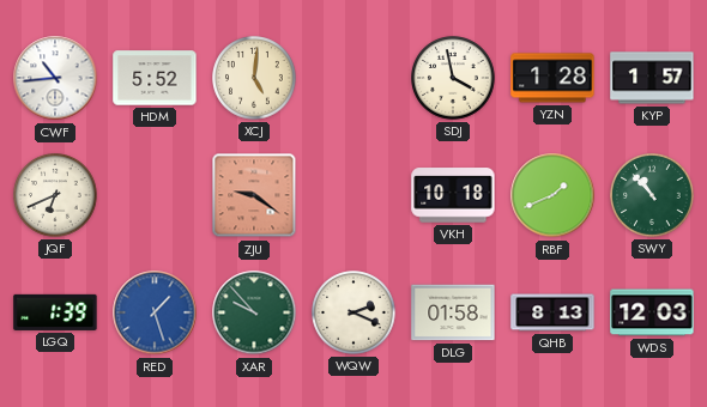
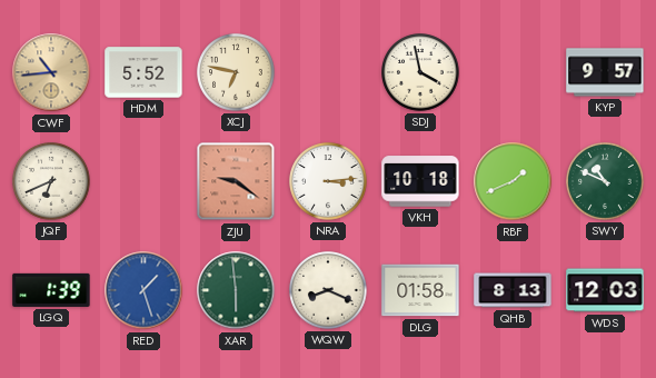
CWF dial: white -> champagne
XCJ: 5:01 -> 6:47
YZN: 1:28 -> none
KYP: 1:57 -> 9:57
NRA: none -> 3:14
SWY: 10:53 -> 10:49
XAR: 9:53 -> 5:59
WQW: 2:19 -> 8:19
